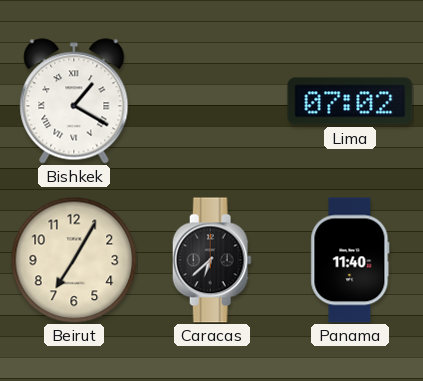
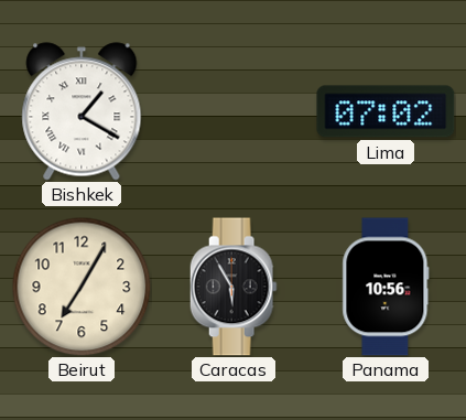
Caracas: 6:38 -> 5:55
Panama: 11:40 -> 10:56
